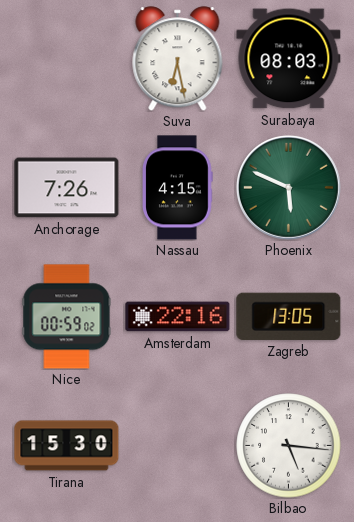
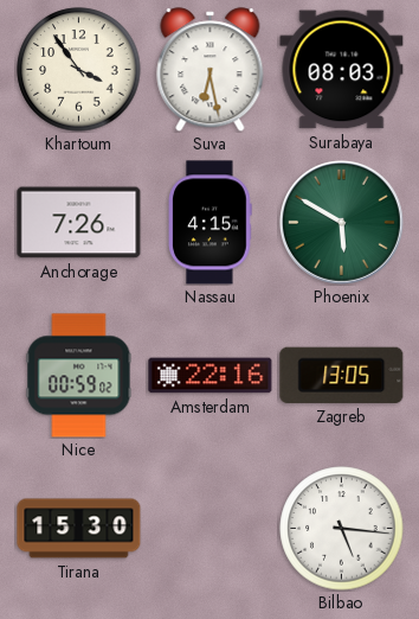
Khartoum: none -> 3:54
Phoenix: 5:49 -> 5:50
